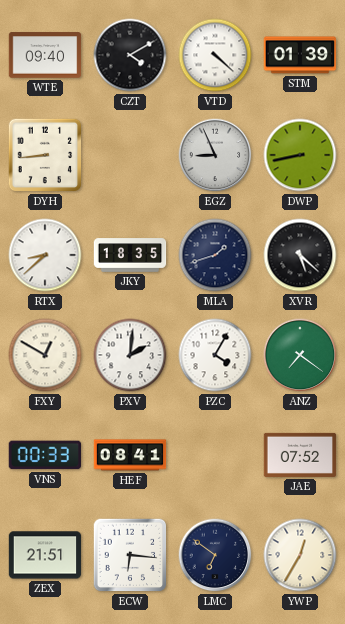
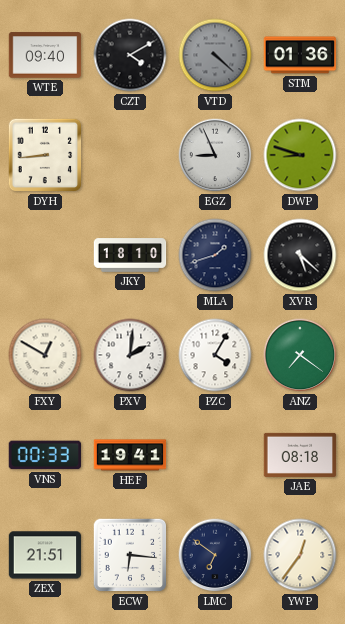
VTD dial: white -> grey
STM: 01:39 -> 01:36
DWP: 8:43 -> 8:48
RTX: 8:38 -> none
JKY: 18:35 -> 18:10
HEF: 08:41 -> 19:41
JAE: 07:52 -> 08:18
YWP: 12:35 -> 12:36
